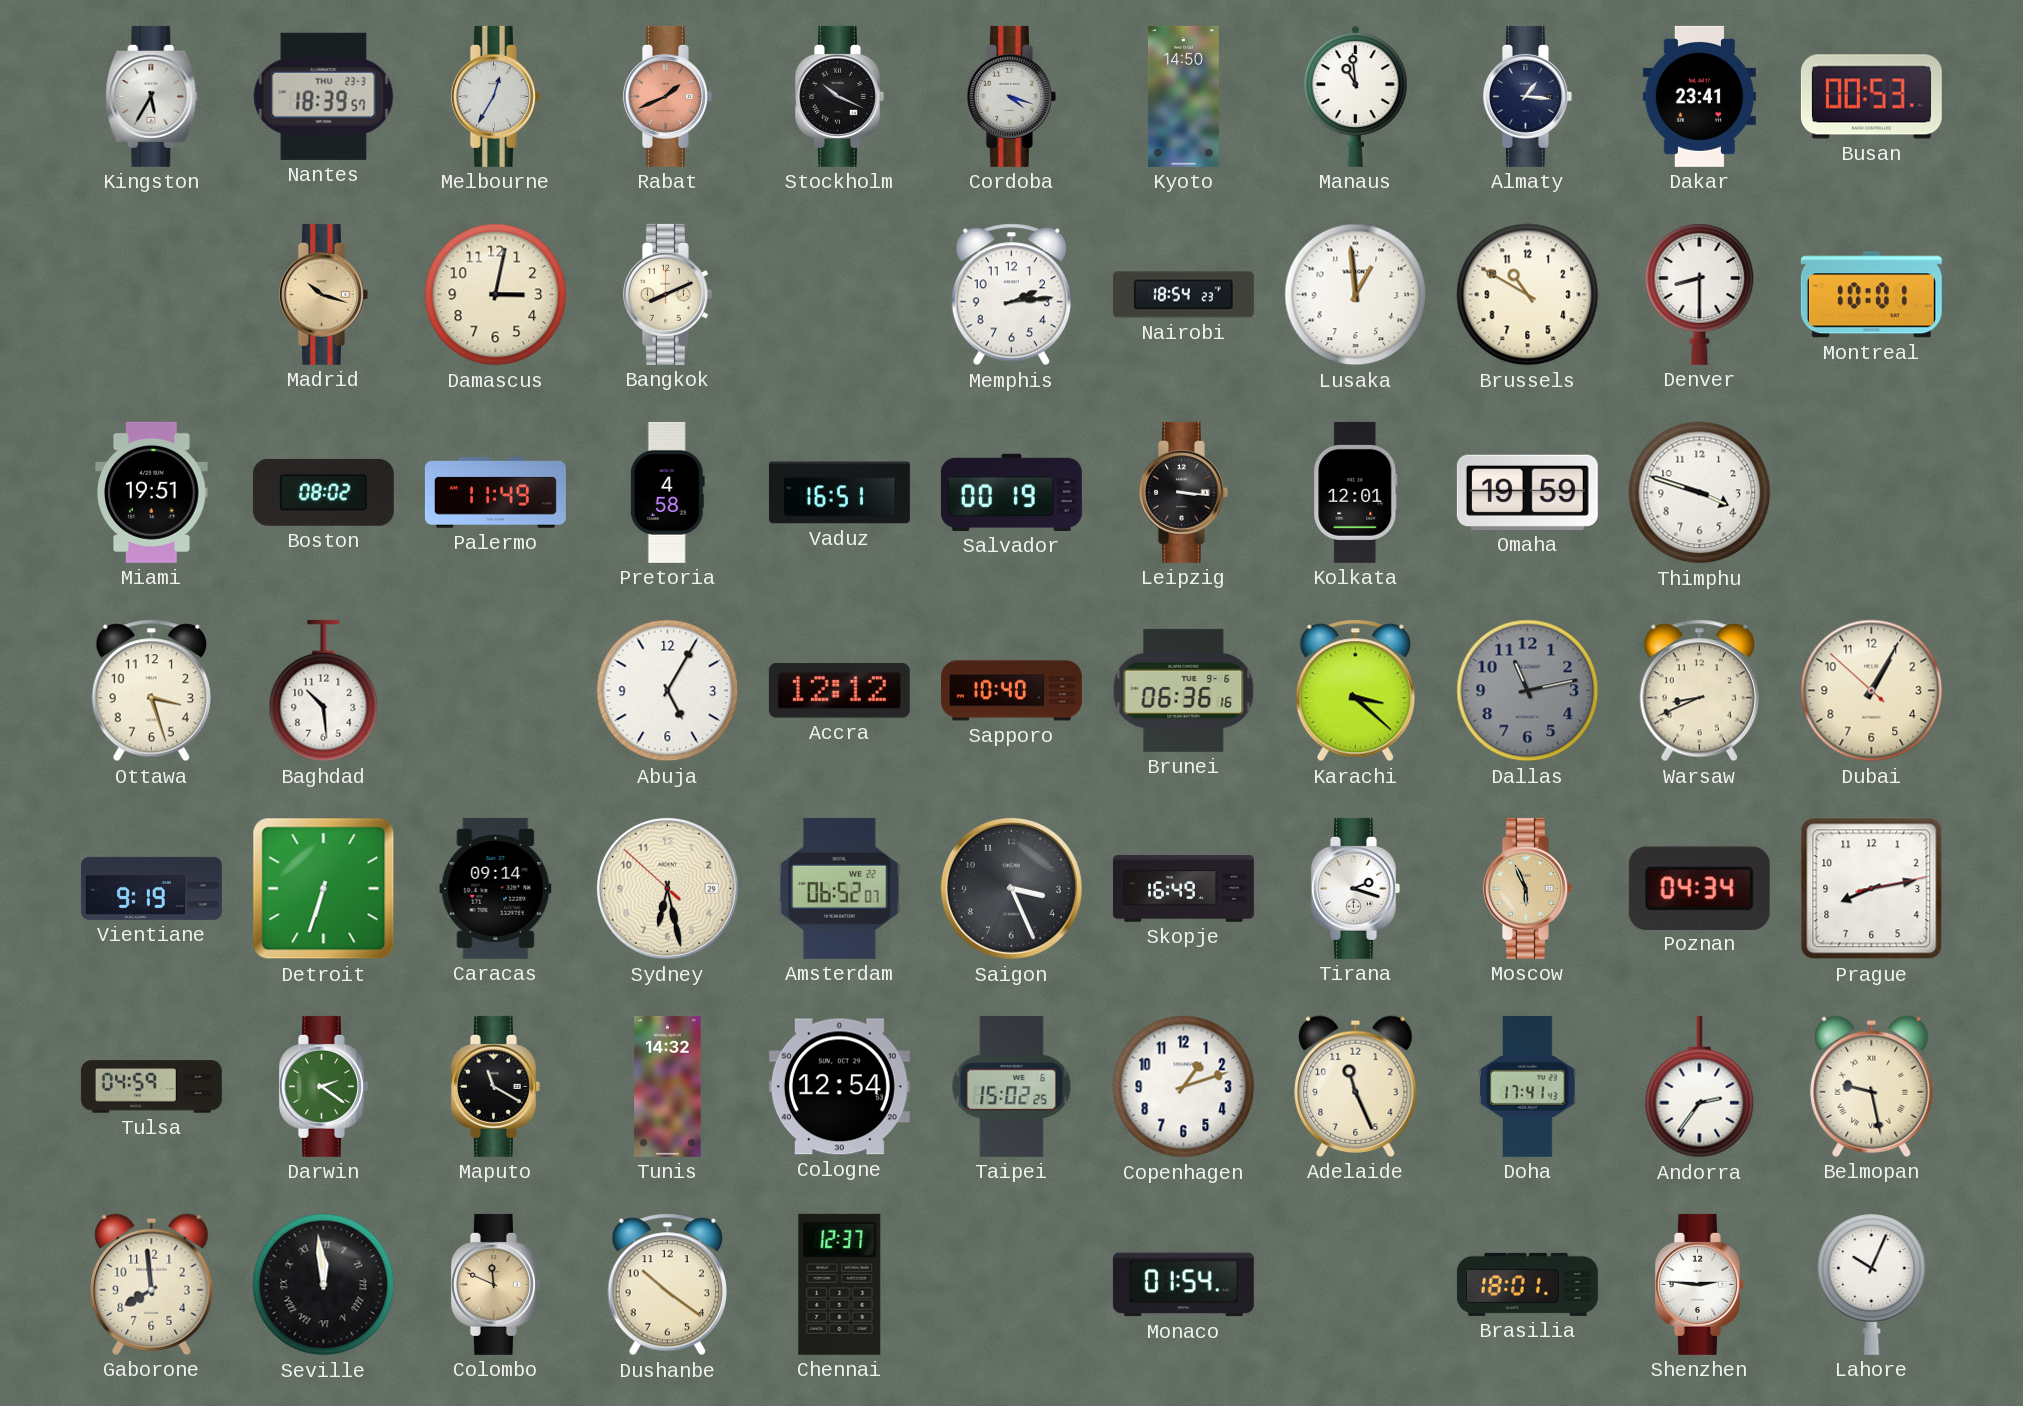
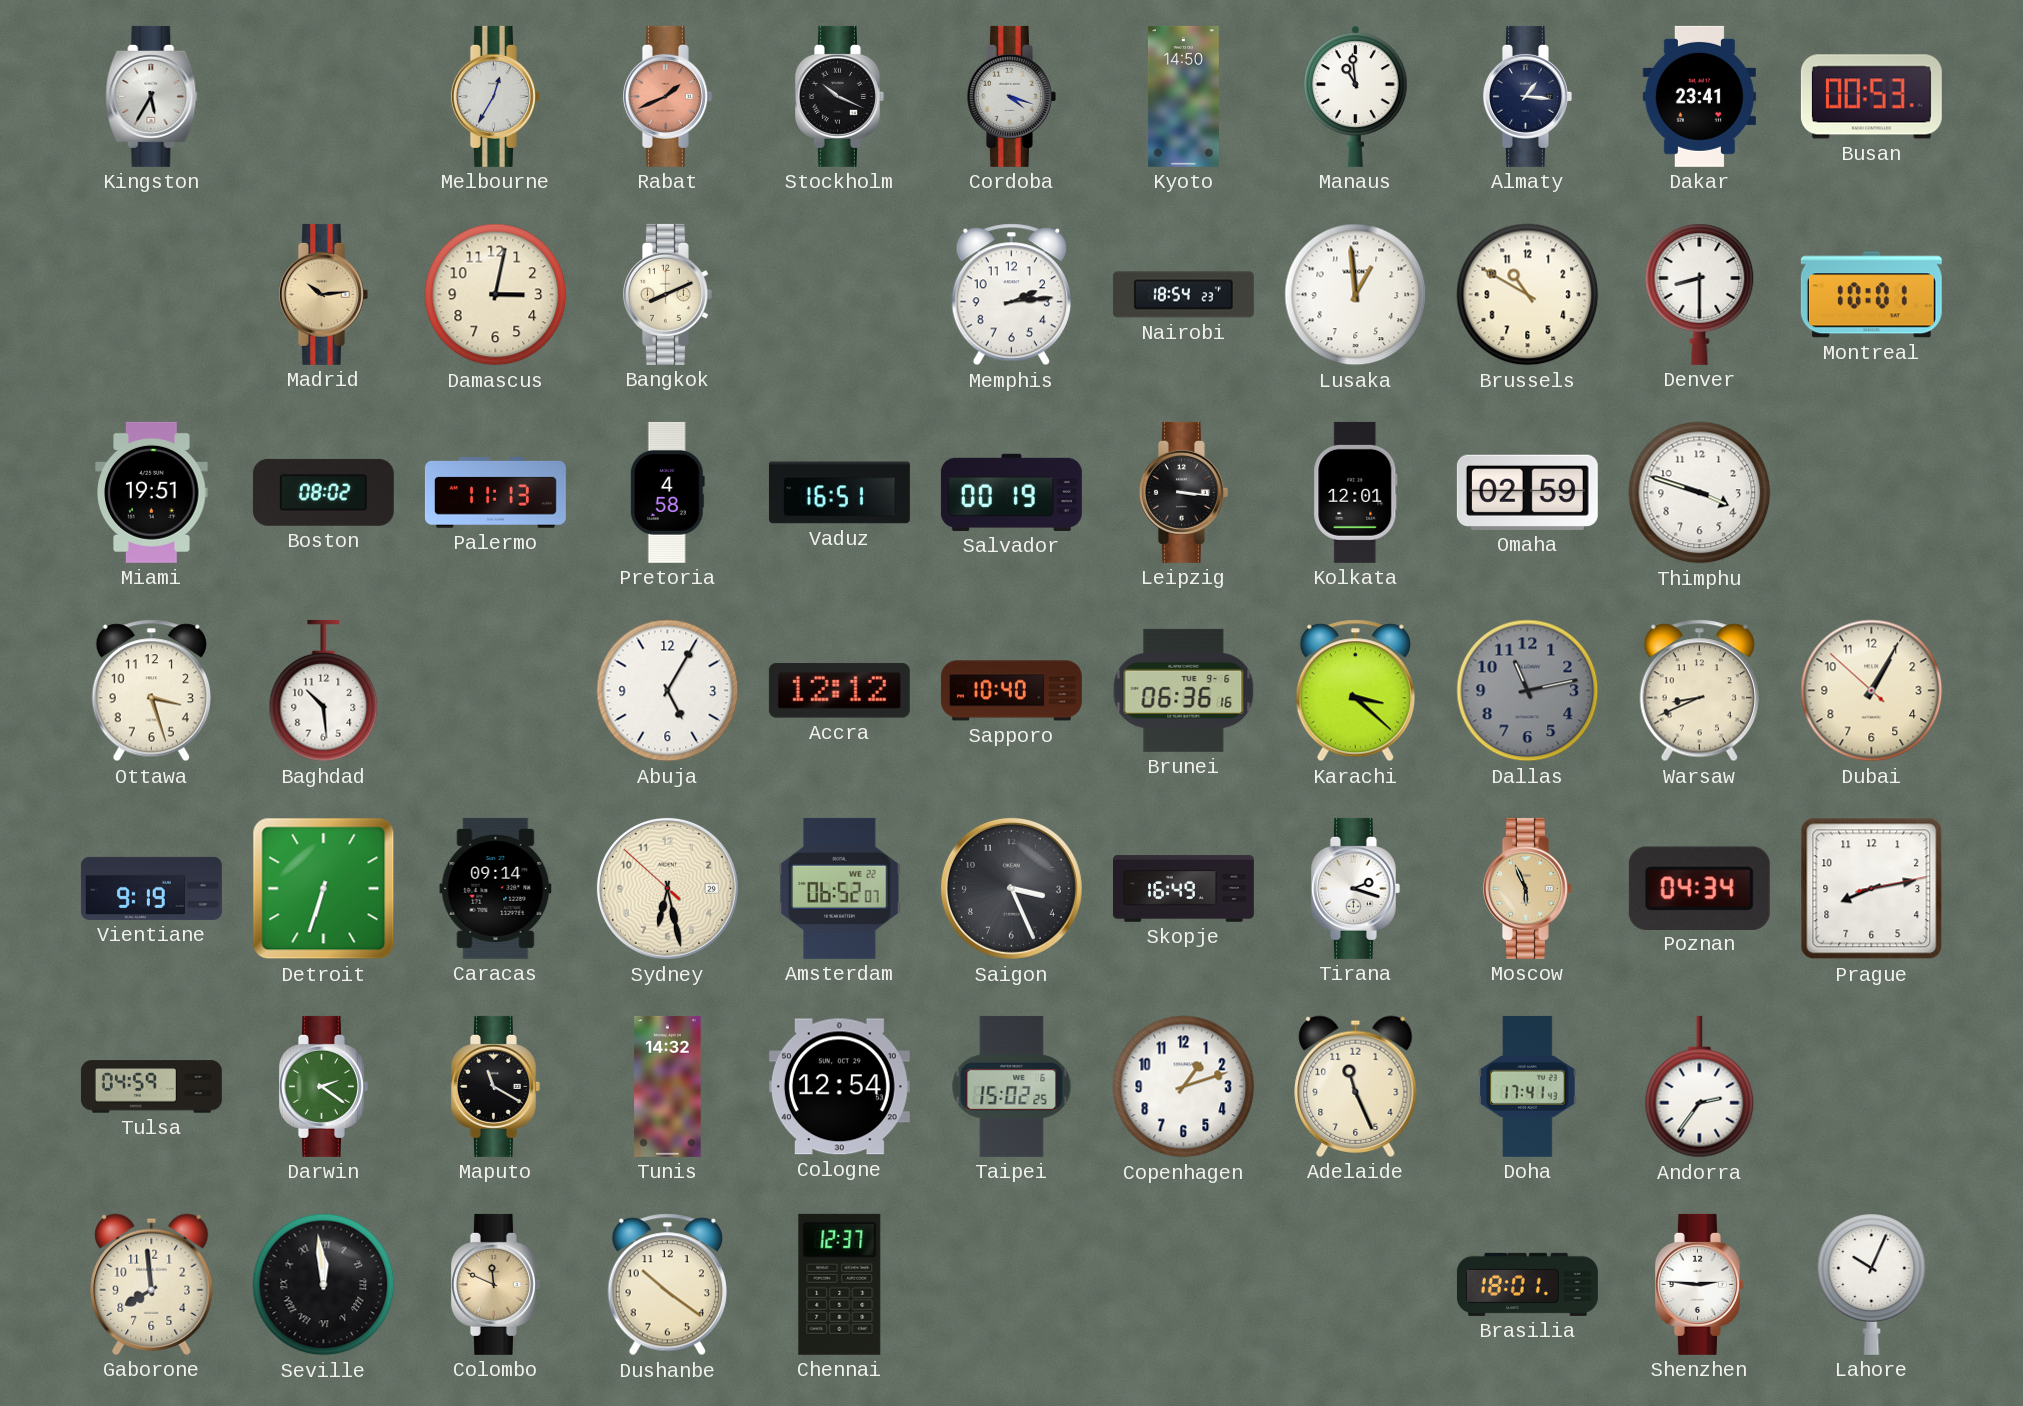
Nantes: 18:39 -> none
Madrid: 10:18 -> 10:14
Palermo: 11:49 -> 11:13
Omaha: 19:59 -> 02:59
Belmopan: 9:28 -> none
Monaco: 01:54 -> none
